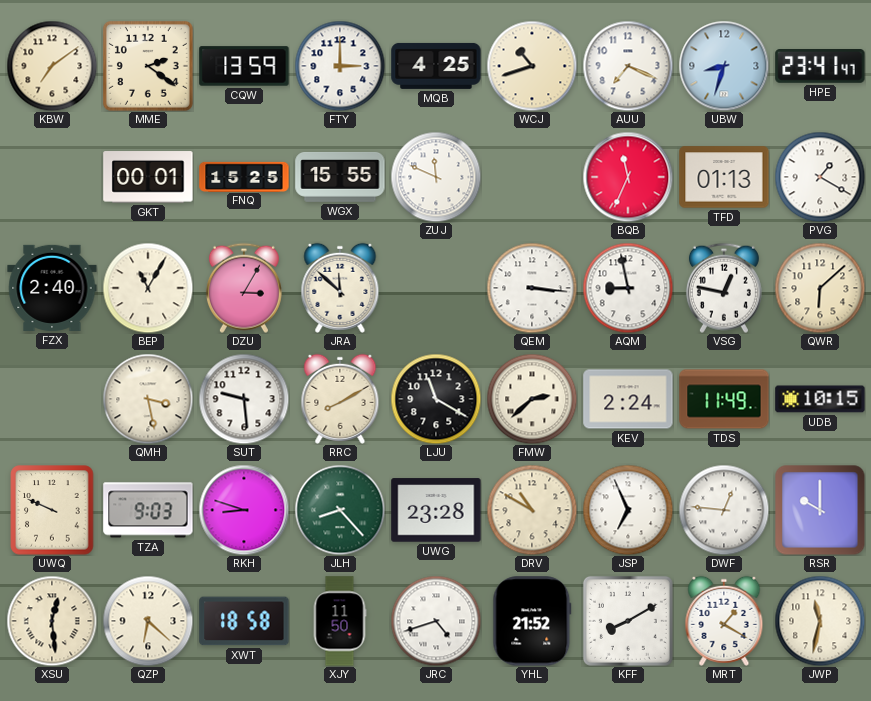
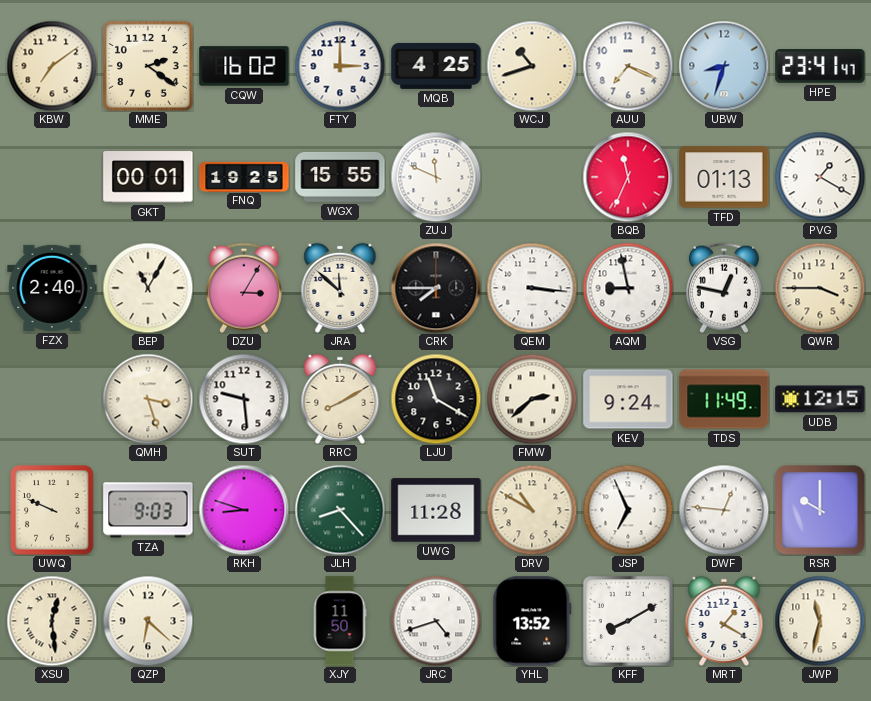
CQW: 13:59 -> 16:02
FNQ: 15:25 -> 19:25
CRK: none -> 7:45
QWR: 6:08 -> 3:45
QMH: 3:28 -> 3:27
KEV: 2:24 -> 9:24
UDB: 10:15 -> 12:15
UWG: 23:28 -> 11:28
XWT: 18:58 -> none
YHL: 21:52 -> 13:52
